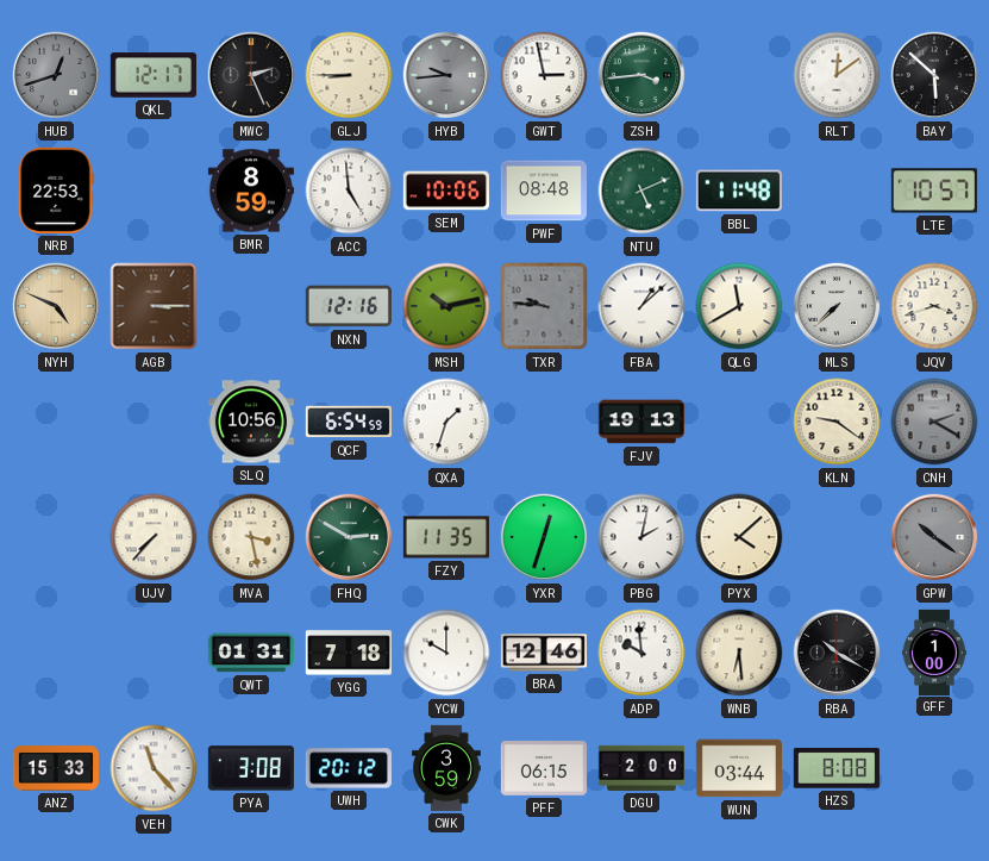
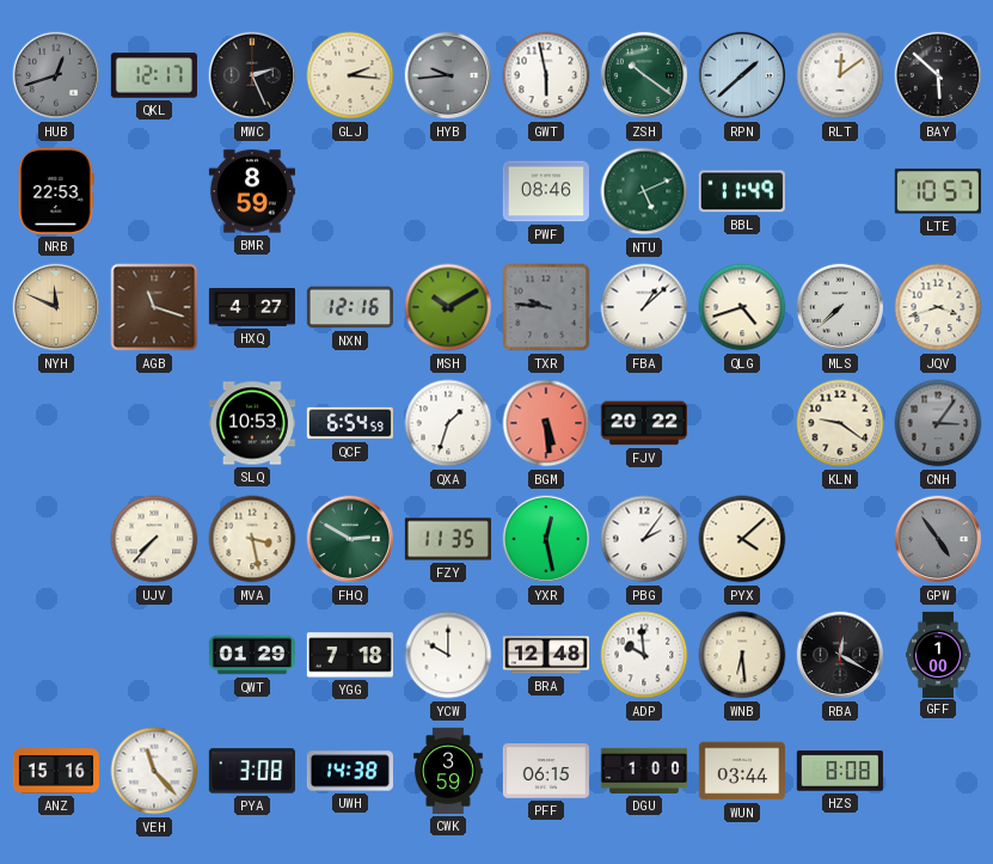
GLJ: 8:45 -> 2:16
GWT: 2:58 -> 5:58
ZSH: 3:44 -> 10:21
RPN: none -> 1:38
ACC: 4:59 -> none
SEM: 10:06 -> none
PWF: 08:48 -> 08:46
BBL: 11:48 -> 11:49
NYH: 4:49 -> 11:49
AGB: 3:15 -> 11:18
HXQ: none -> 4:27
MSH: 10:13 -> 10:10
QLG: 11:40 -> 4:42
SLQ: 10:56 -> 10:53
BGM: none -> 5:29
FJV: 19:13 -> 20:22
CNH: 2:20 -> 3:06
YXR: 12:33 -> 12:28
PBG: 2:02 -> 2:06
GPW: 10:21 -> 4:54
QWT: 01:31 -> 01:29
BRA: 12:46 -> 12:48
RBA: 10:20 -> 12:20
ANZ: 15:33 -> 15:16
UWH: 20:12 -> 14:38
DGU: 2:00 -> 1:00
